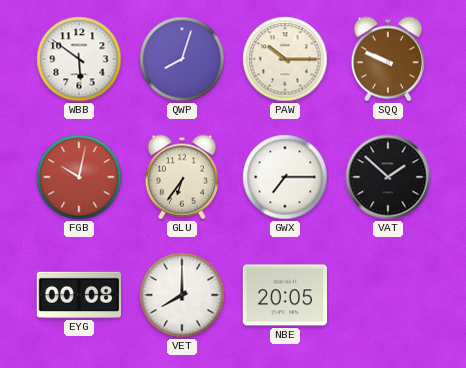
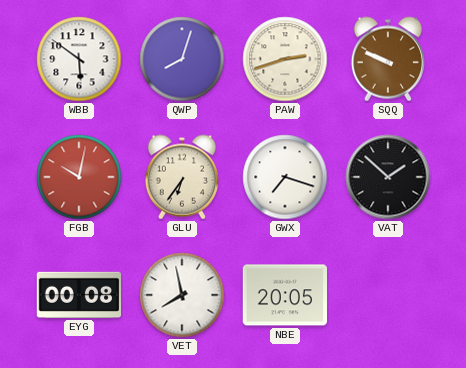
PAW: 10:15 -> 2:42
GWX: 7:15 -> 7:18
VET: 8:00 -> 7:58
